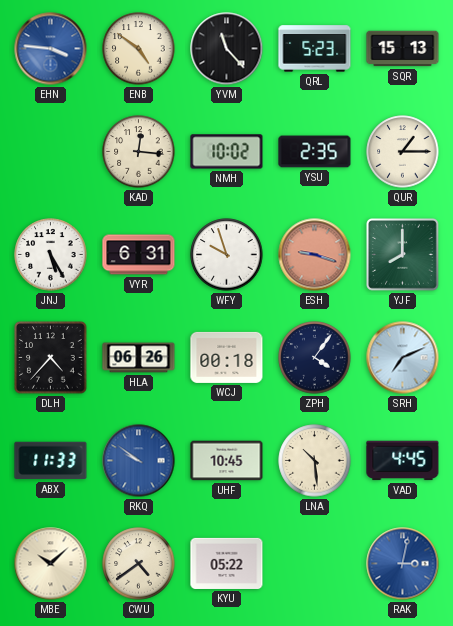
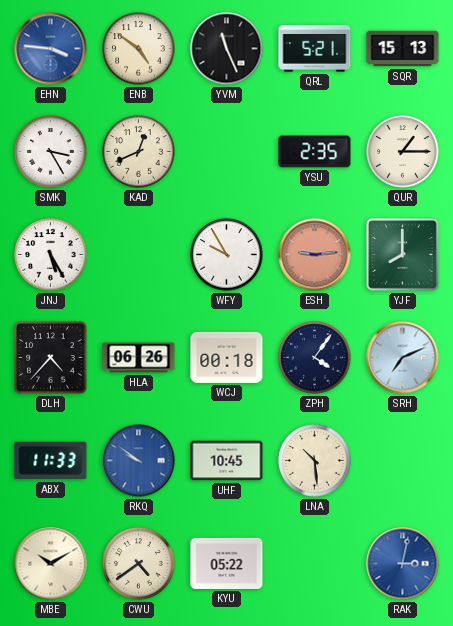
YVM: 11:23 -> 11:26
QRL: 5:23 -> 5:21
SMK: none -> 3:25
KAD: 12:16 -> 12:41
NMH: 10:02 -> none
VYR: 6:31 -> none
WFY: 9:57 -> 9:55
ESH: 9:18 -> 9:14
VAD: 4:45 -> none
MBE: 10:08 -> 10:10
